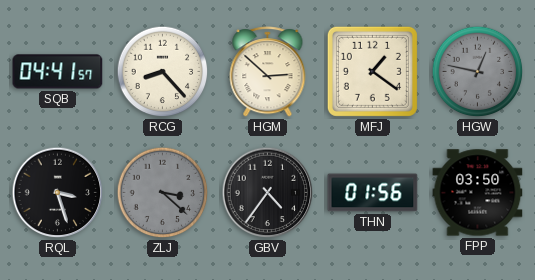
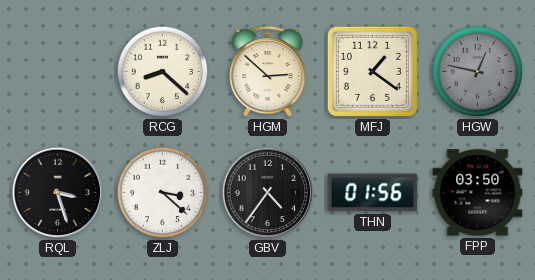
SQB: 04:41 -> none
RCG: 8:23 -> 8:22
ZLJ dial: grey -> white
